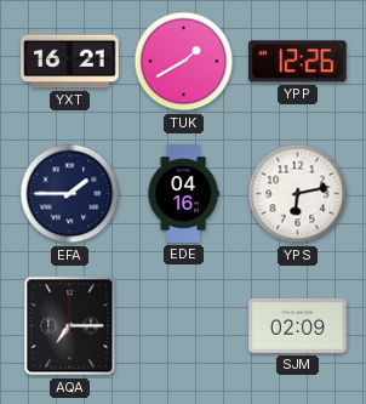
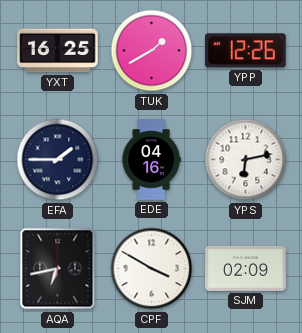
YXT: 16:21 -> 16:25
AQA: 7:15 -> 6:43
CPF: none -> 3:50
